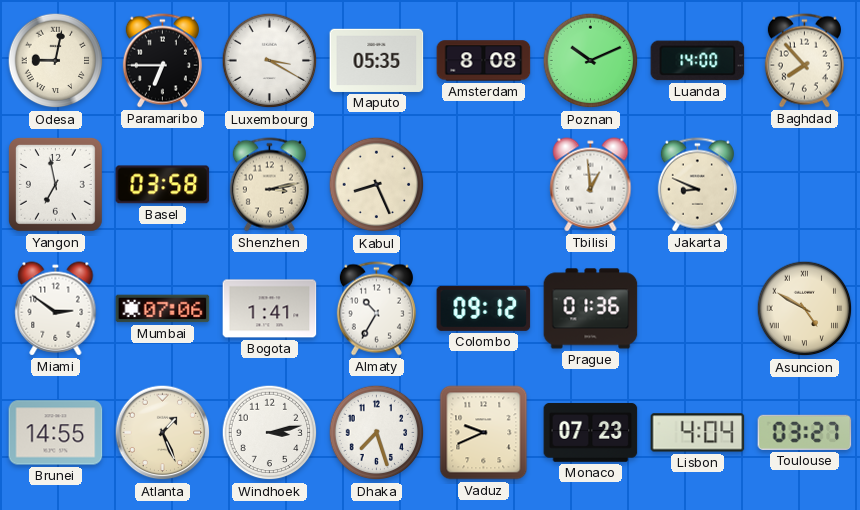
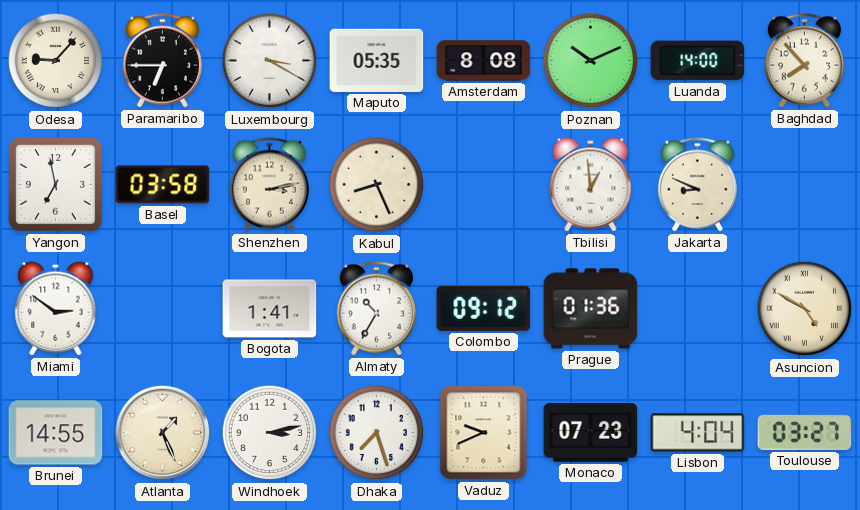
Odesa: 9:02 -> 9:07
Mumbai: 07:06 -> none
